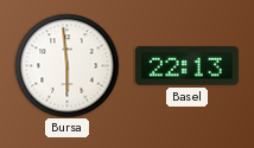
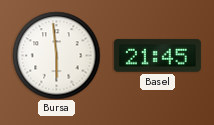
Basel: 22:13 -> 21:45
